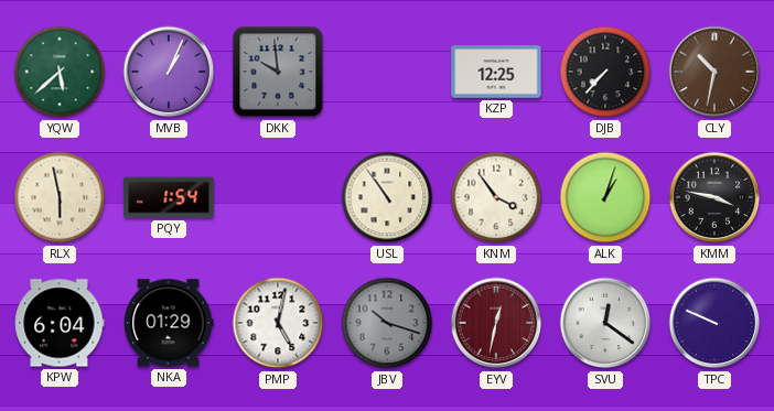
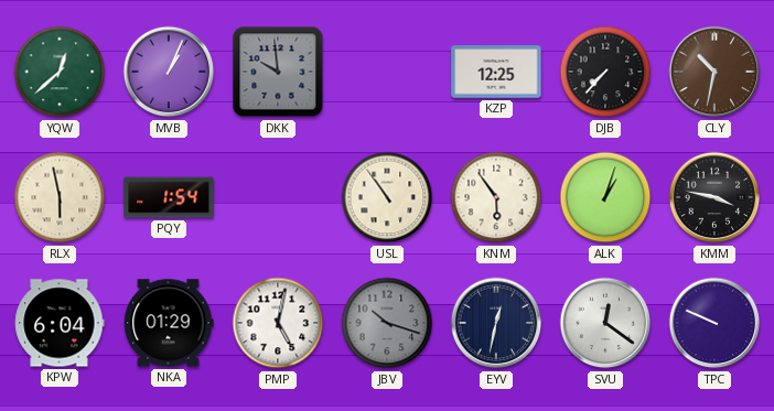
YQW: 5:38 -> 12:38
KNM: 3:54 -> 5:54
EYV dial: burgundy -> navy
